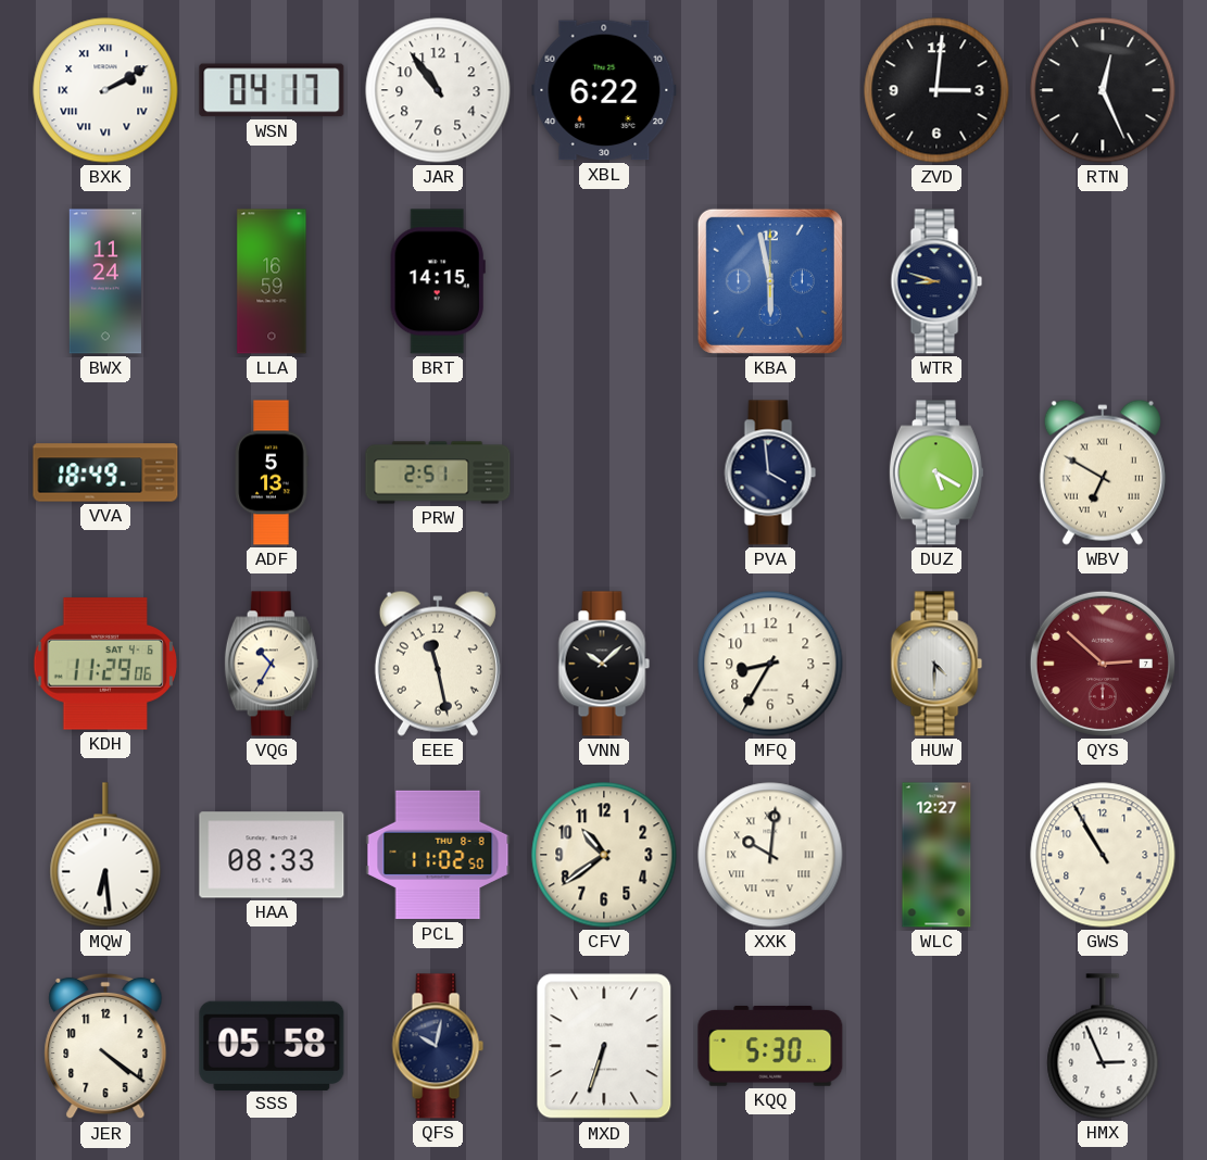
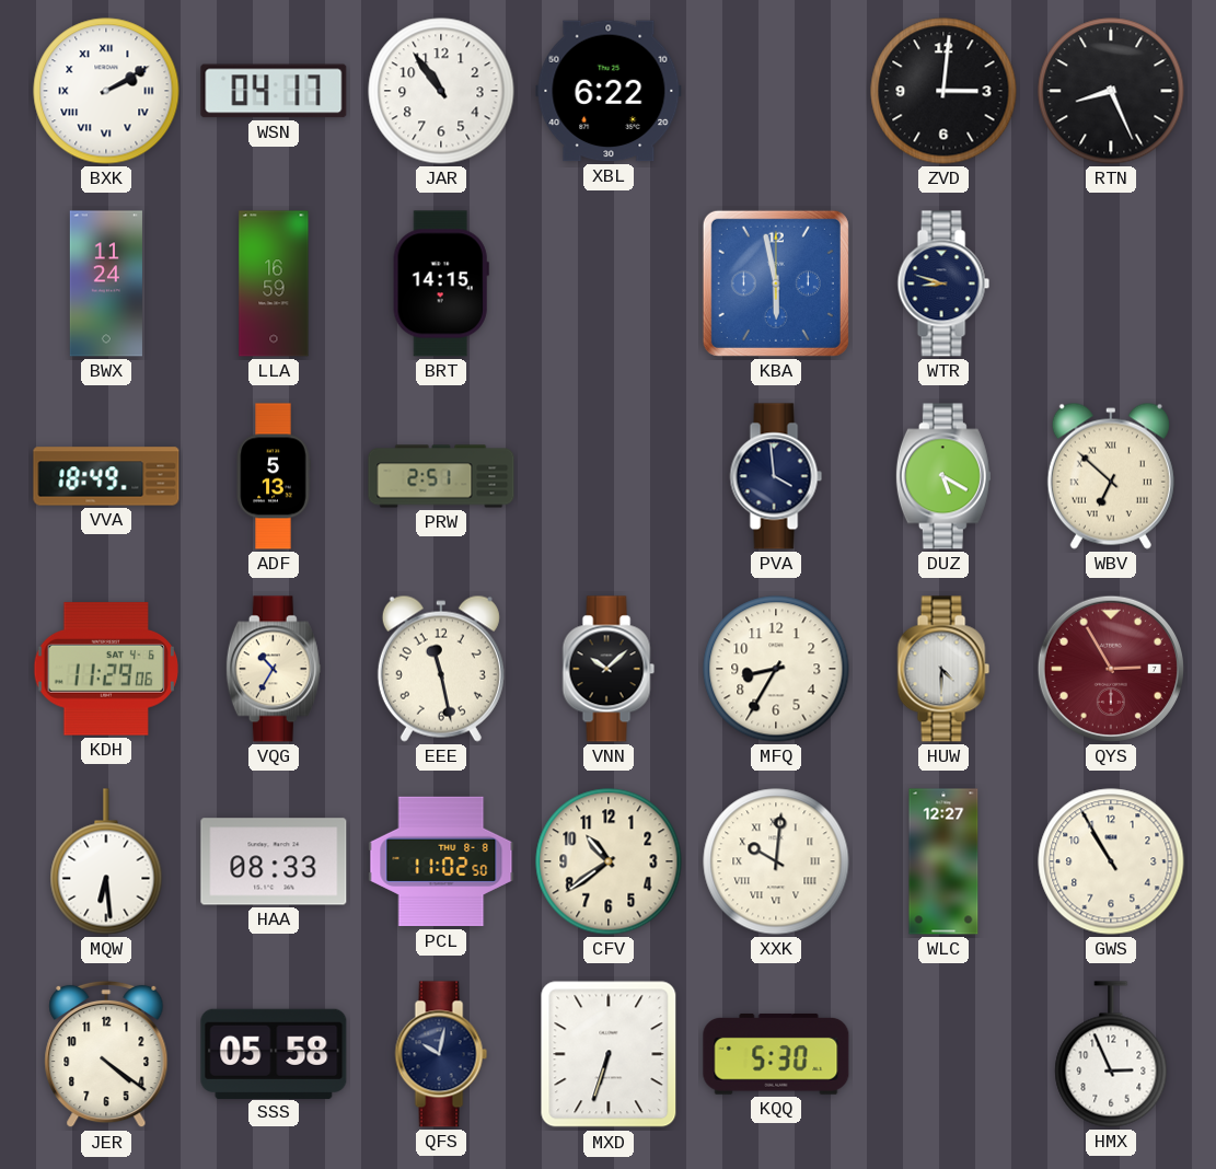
RTN: 12:26 -> 8:26
WBV: 6:50 -> 6:52
QYS: 2:52 -> 2:55
